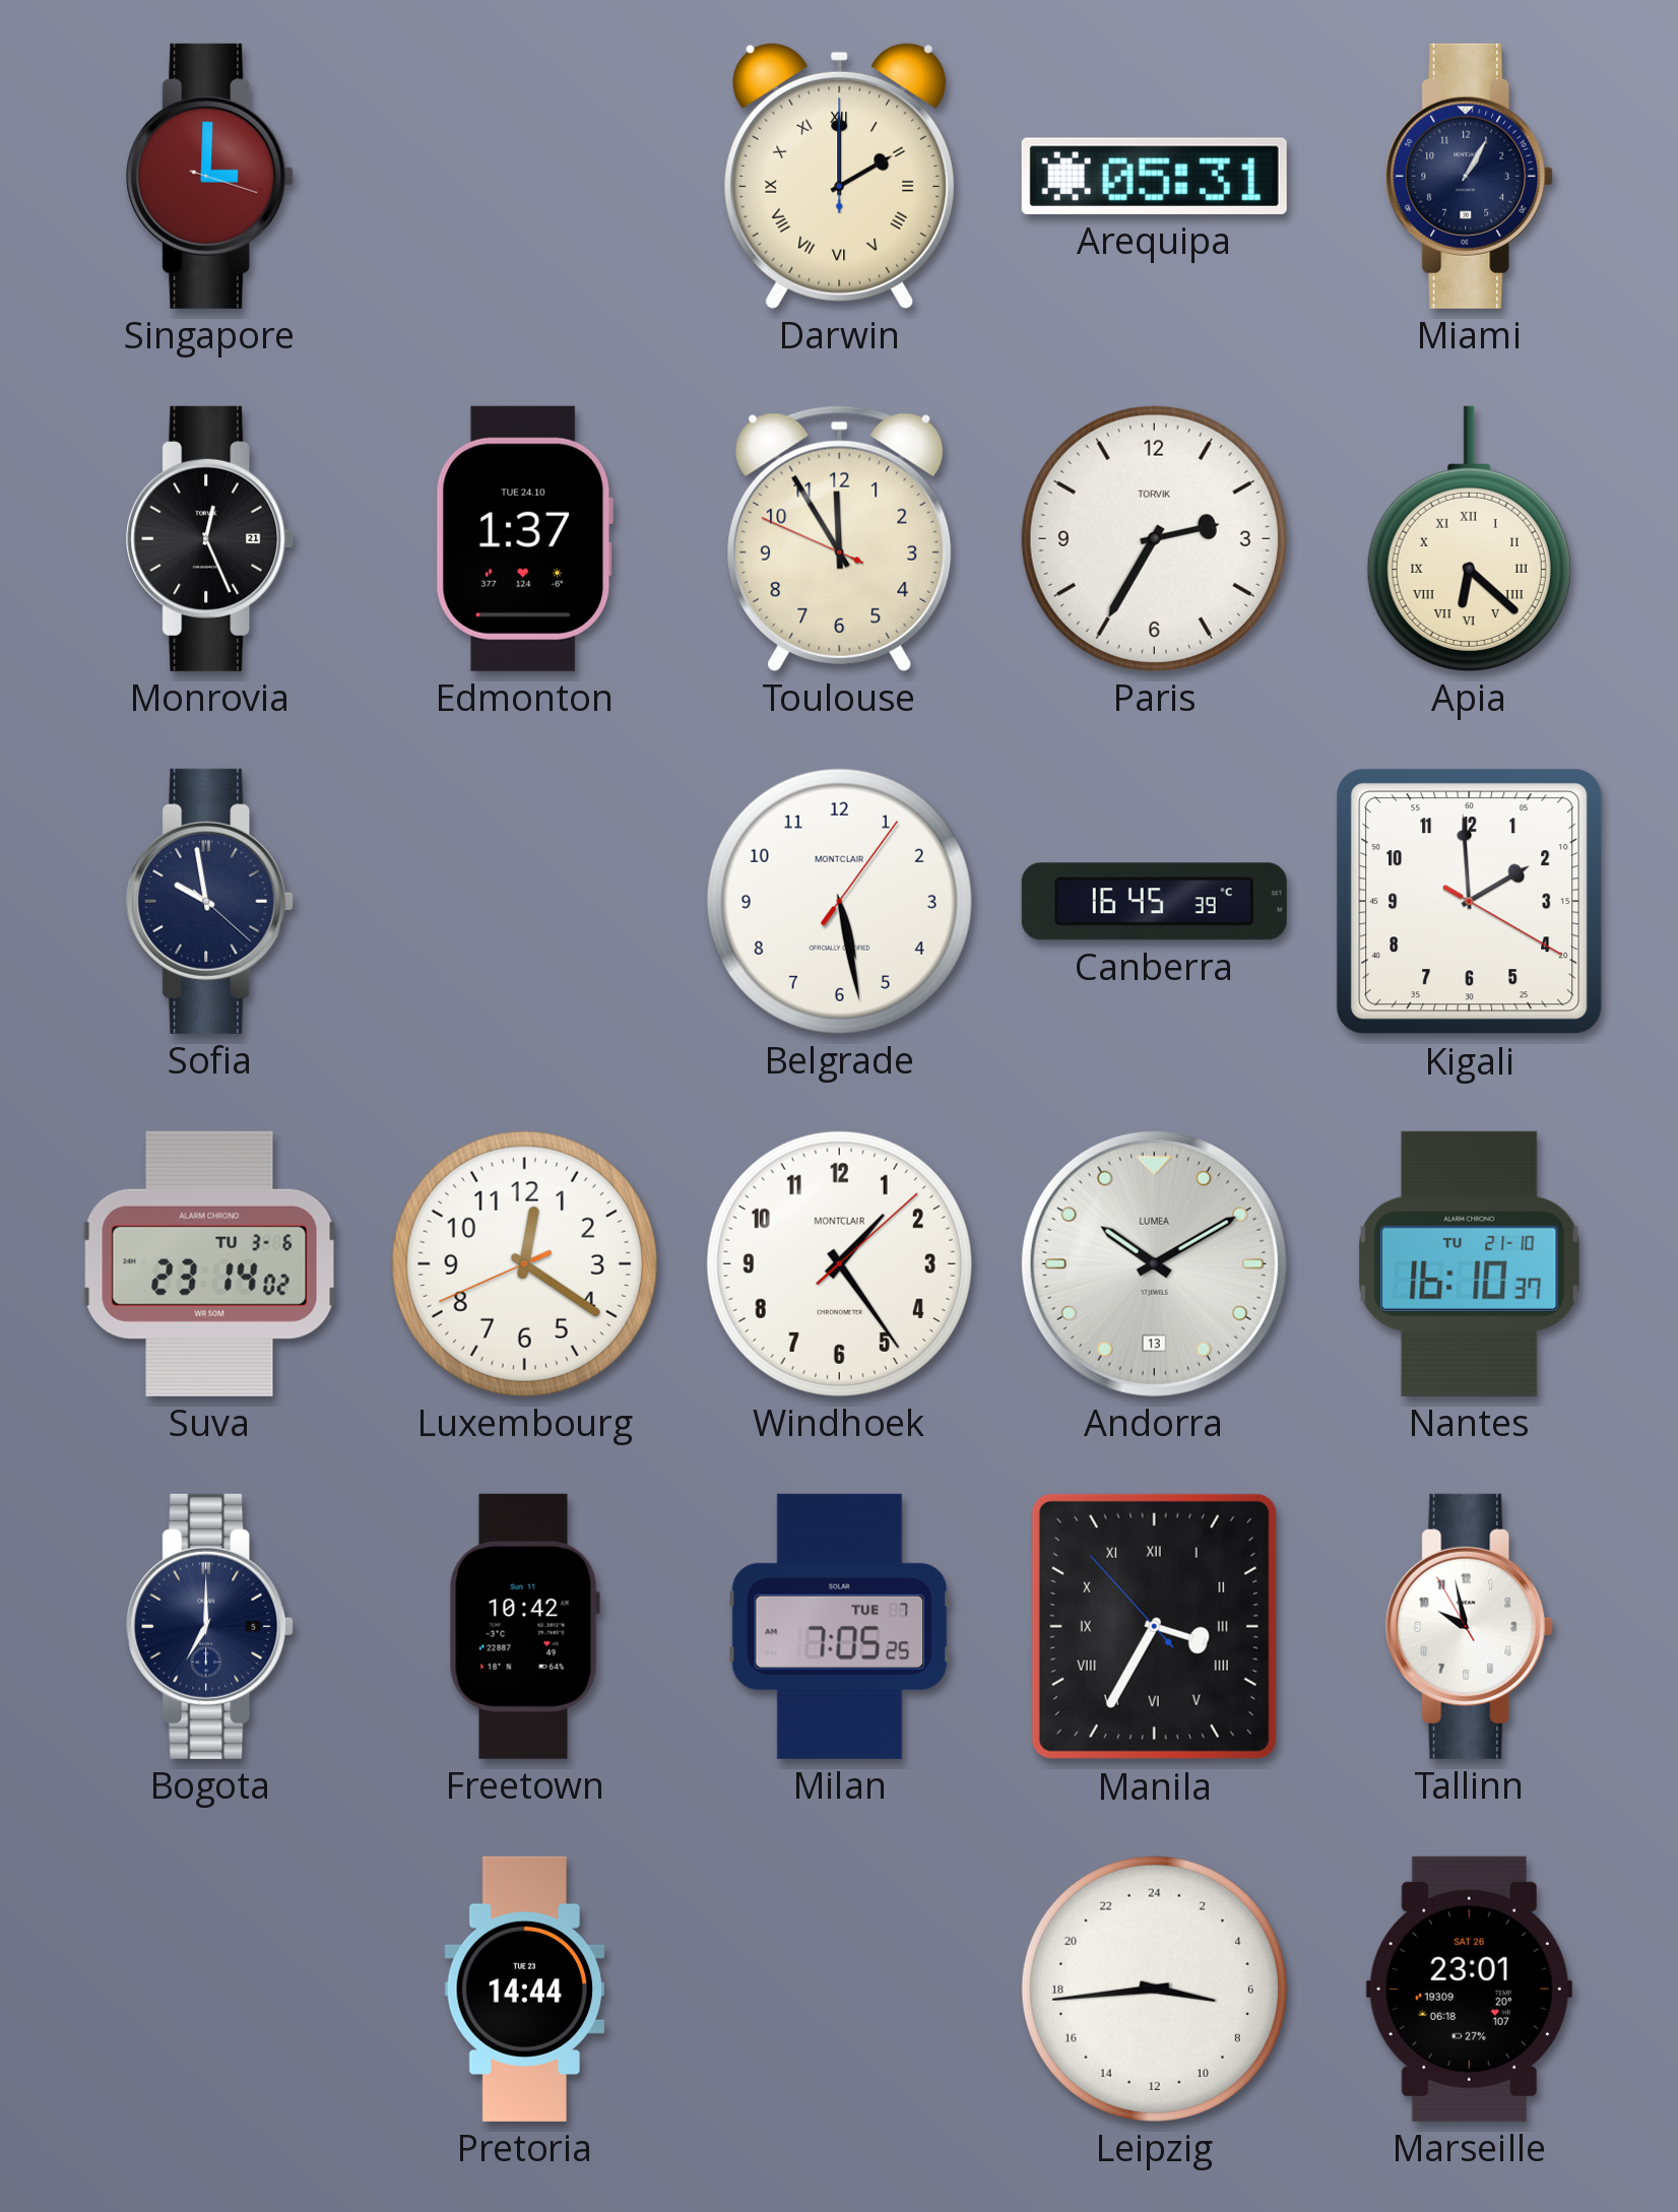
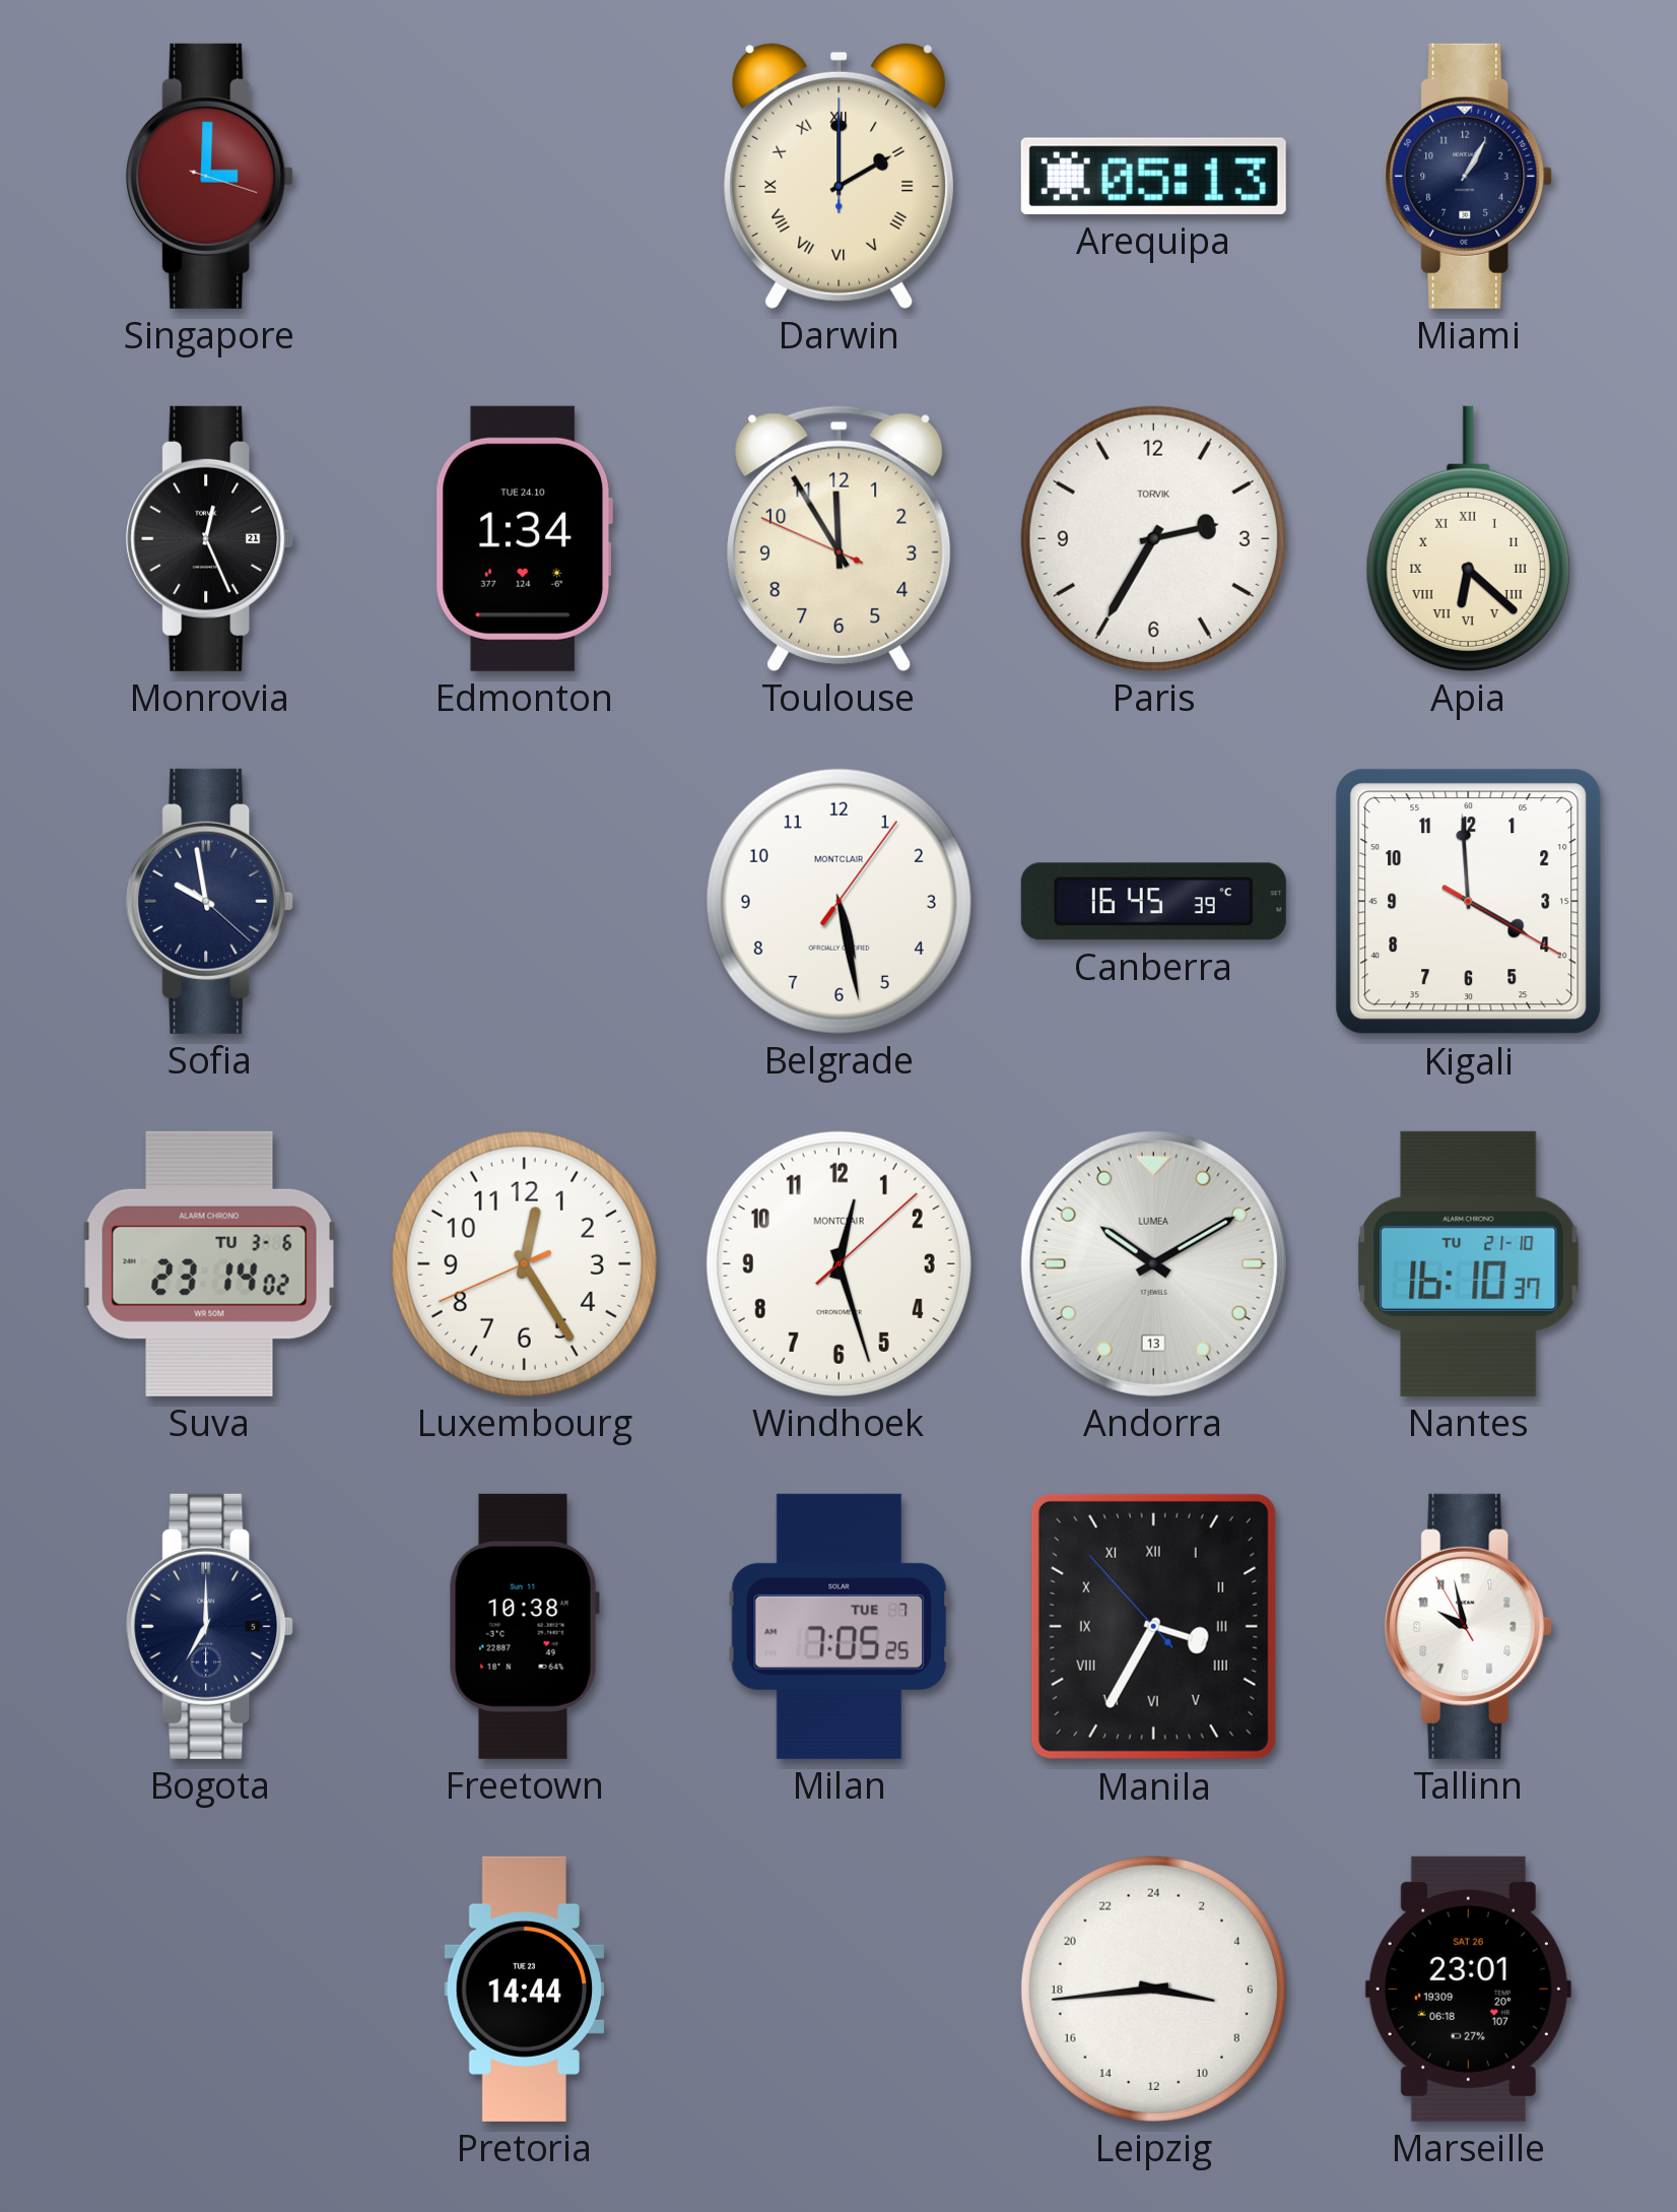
Arequipa: 05:31 -> 05:13
Edmonton: 1:37 -> 1:34
Kigali: 1:59 -> 3:59
Luxembourg: 12:20 -> 12:24
Windhoek: 1:24 -> 12:27
Freetown: 10:42 -> 10:38
